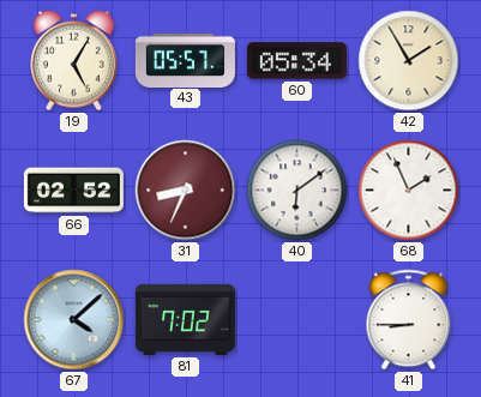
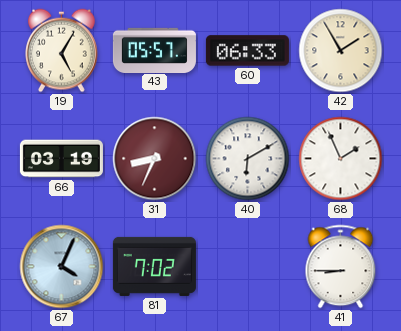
60: 05:34 -> 06:33
66: 02:52 -> 03:19
40: 6:09 -> 6:10
67: 4:08 -> 4:04
